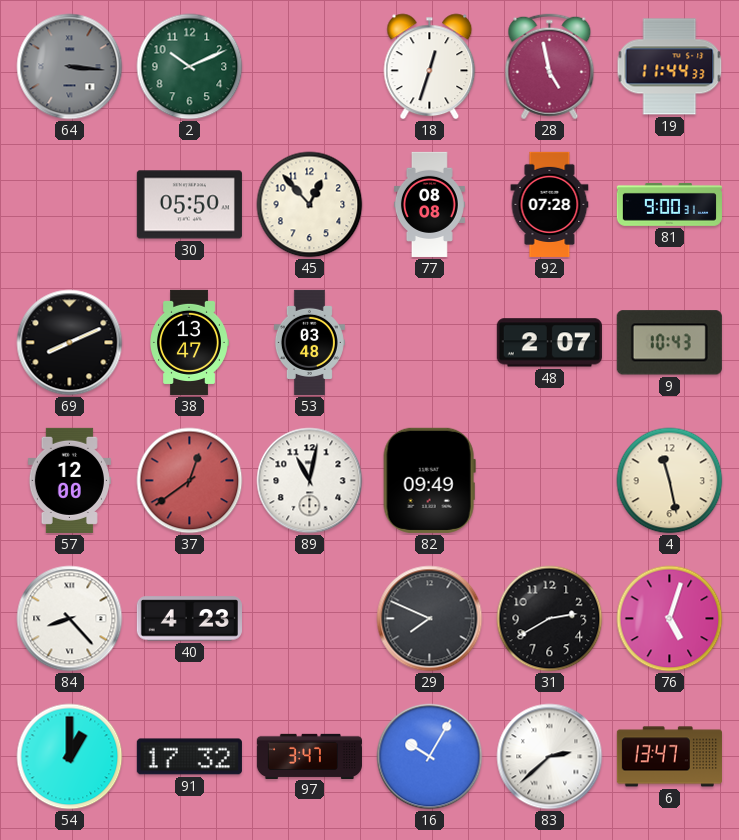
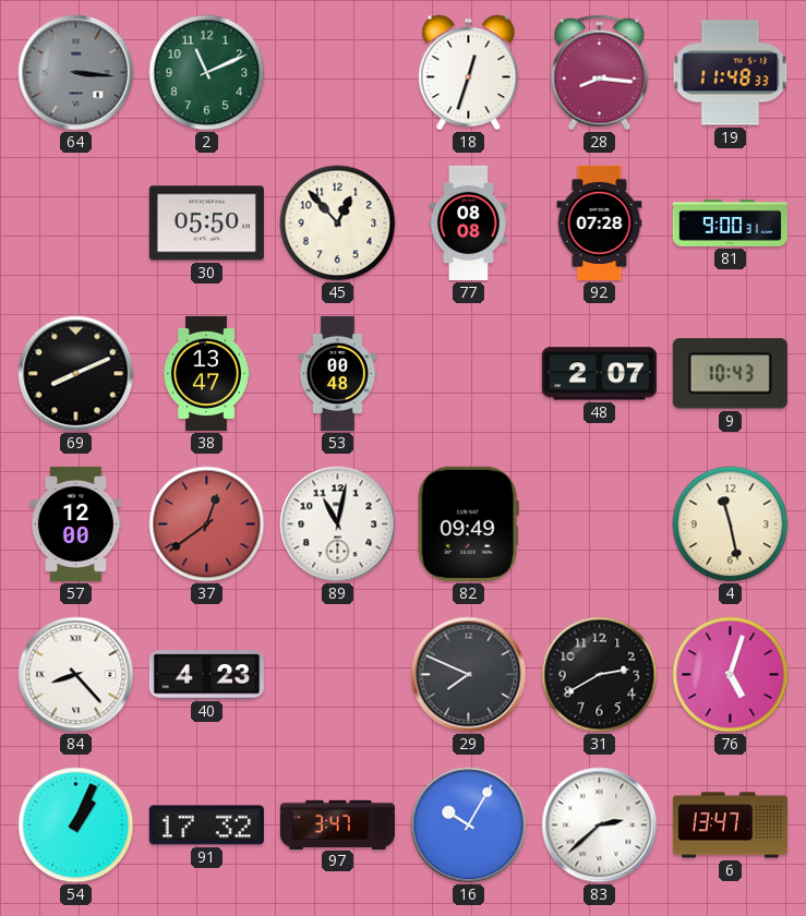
2: 10:11 -> 11:11
28: 4:58 -> 8:16
19: 11:44 -> 11:48
53: 03:48 -> 00:48
54: 1:00 -> 1:04
